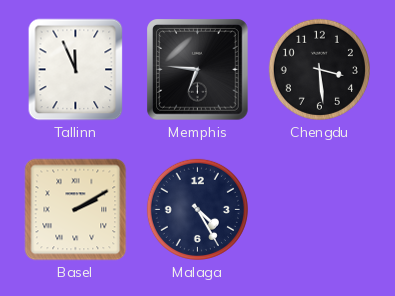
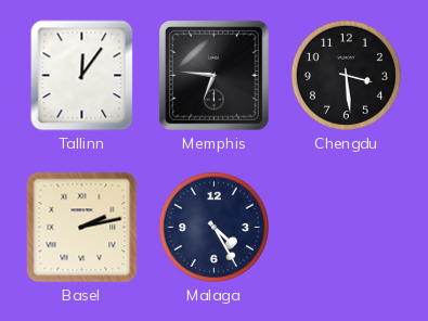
Tallinn: 11:56 -> 12:06
Basel: 2:10 -> 2:13
